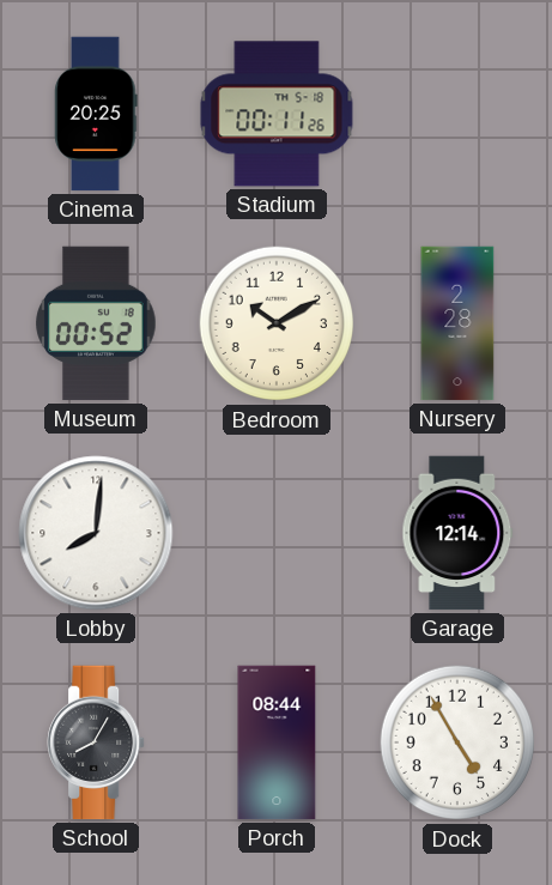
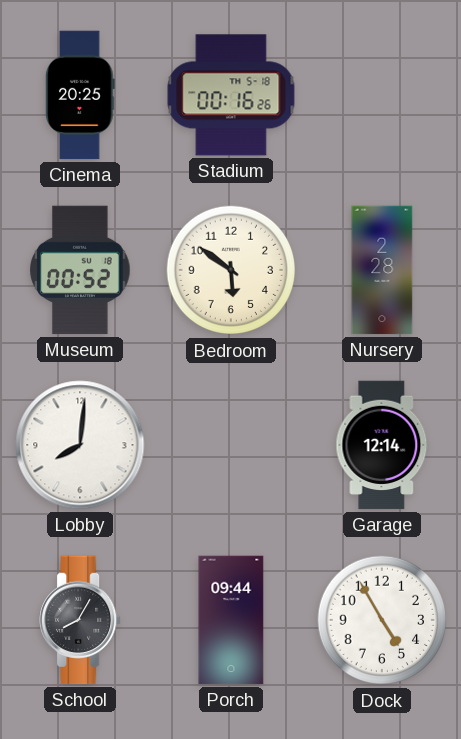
Stadium: 00:11 -> 00:16
Bedroom: 10:10 -> 5:51
Porch: 08:44 -> 09:44
